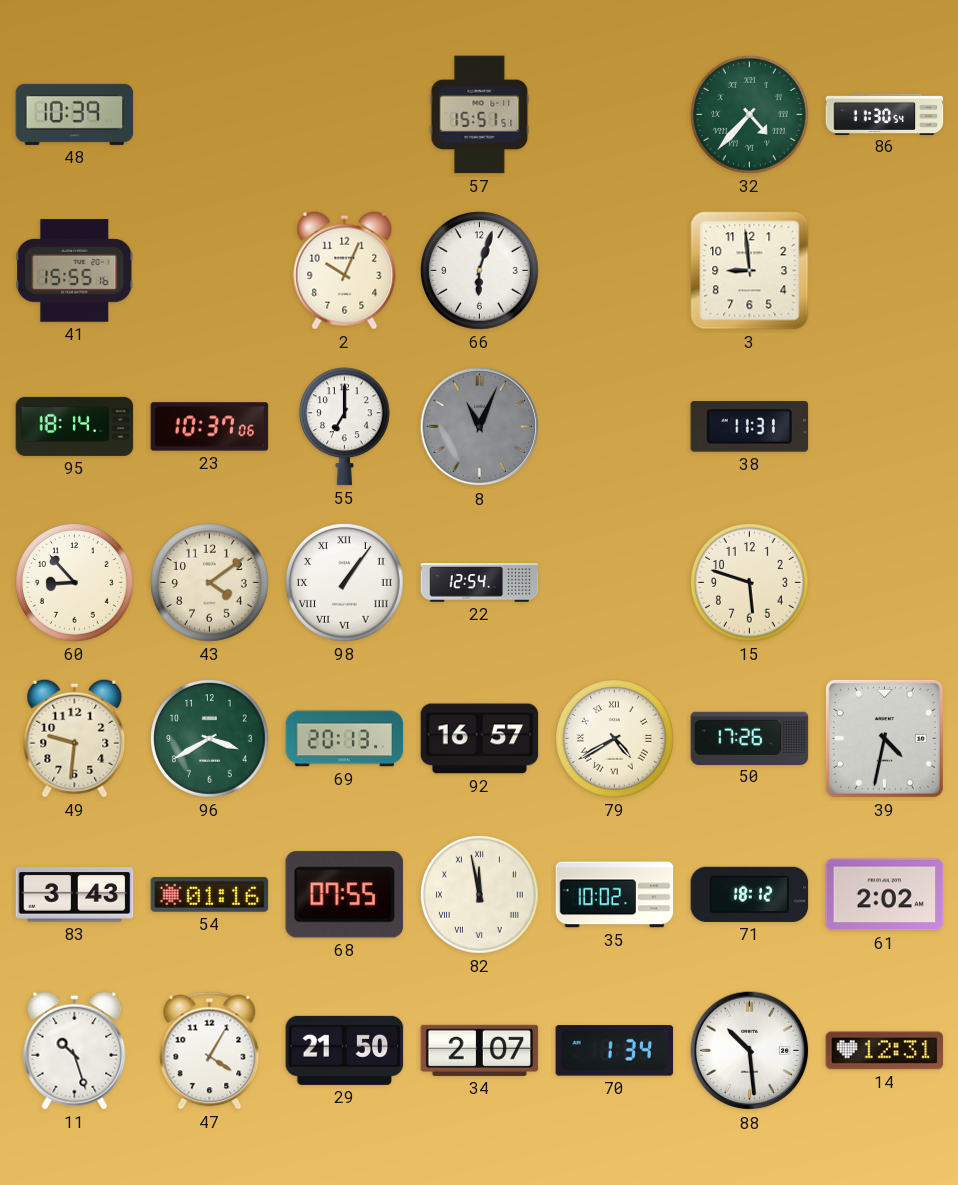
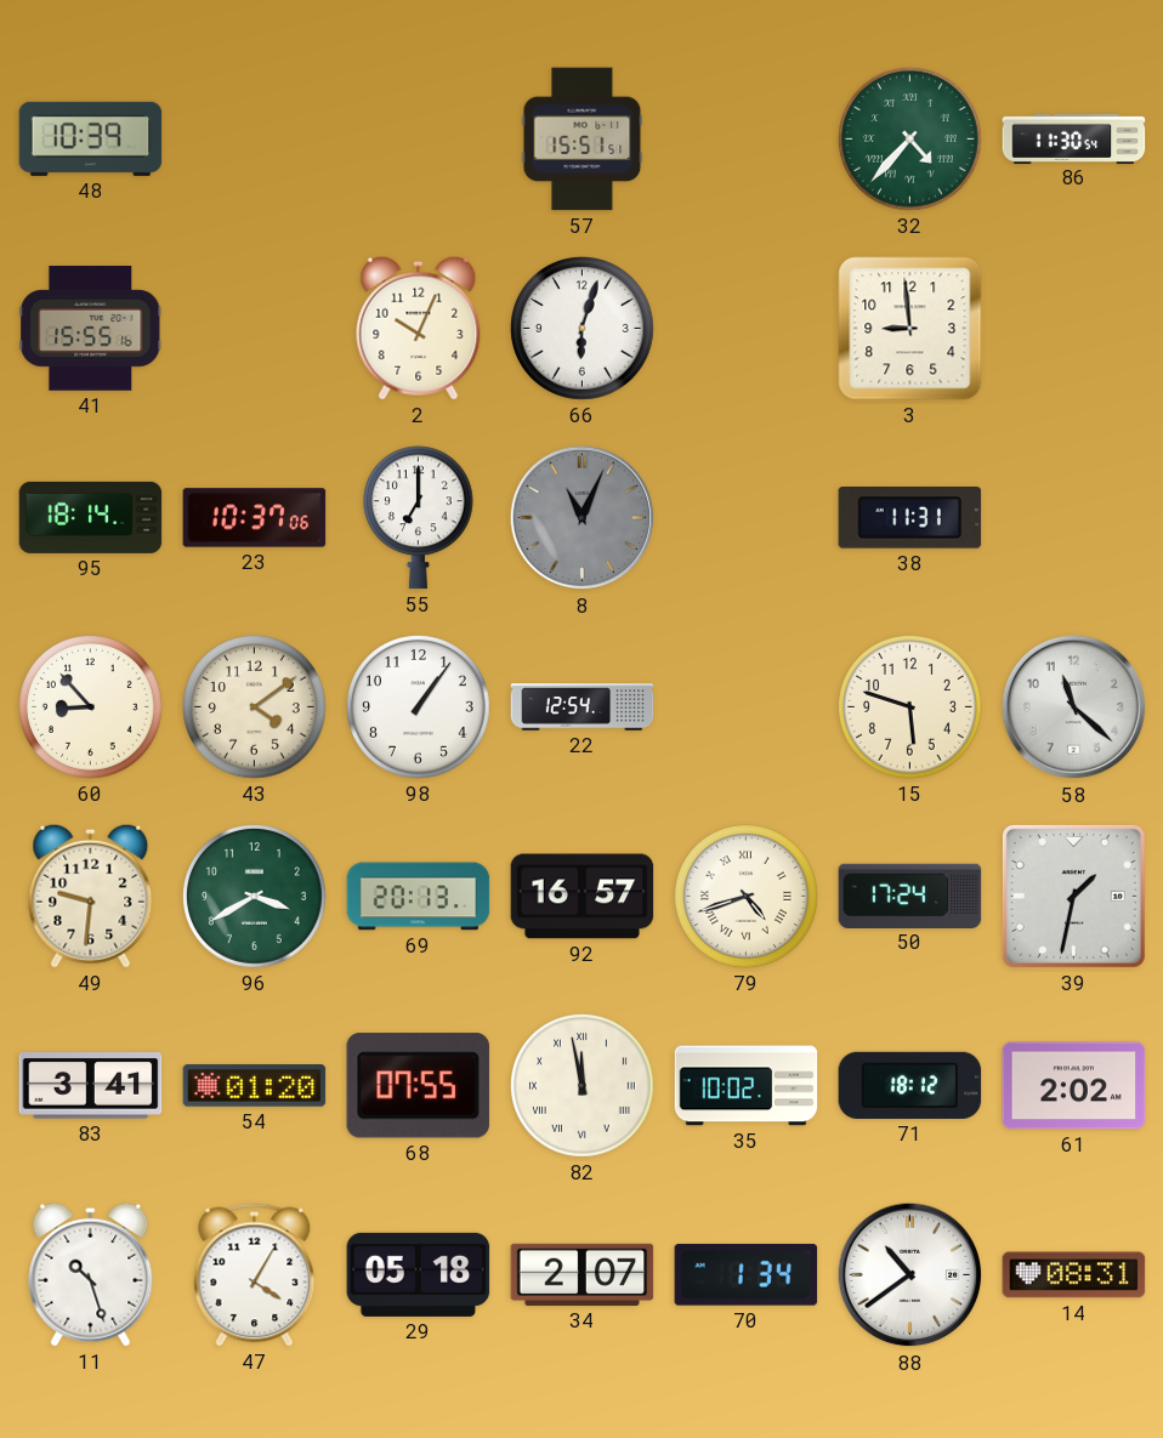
98 numerals: Roman -> Arabic
58: none -> 11:22
79: 4:40 -> 4:42
50: 17:26 -> 17:24
39: 4:32 -> 1:32
83: 3:43 -> 3:41
54: 01:16 -> 01:20
29: 21:50 -> 05:18
88: 10:29 -> 10:39
14: 12:31 -> 08:31
